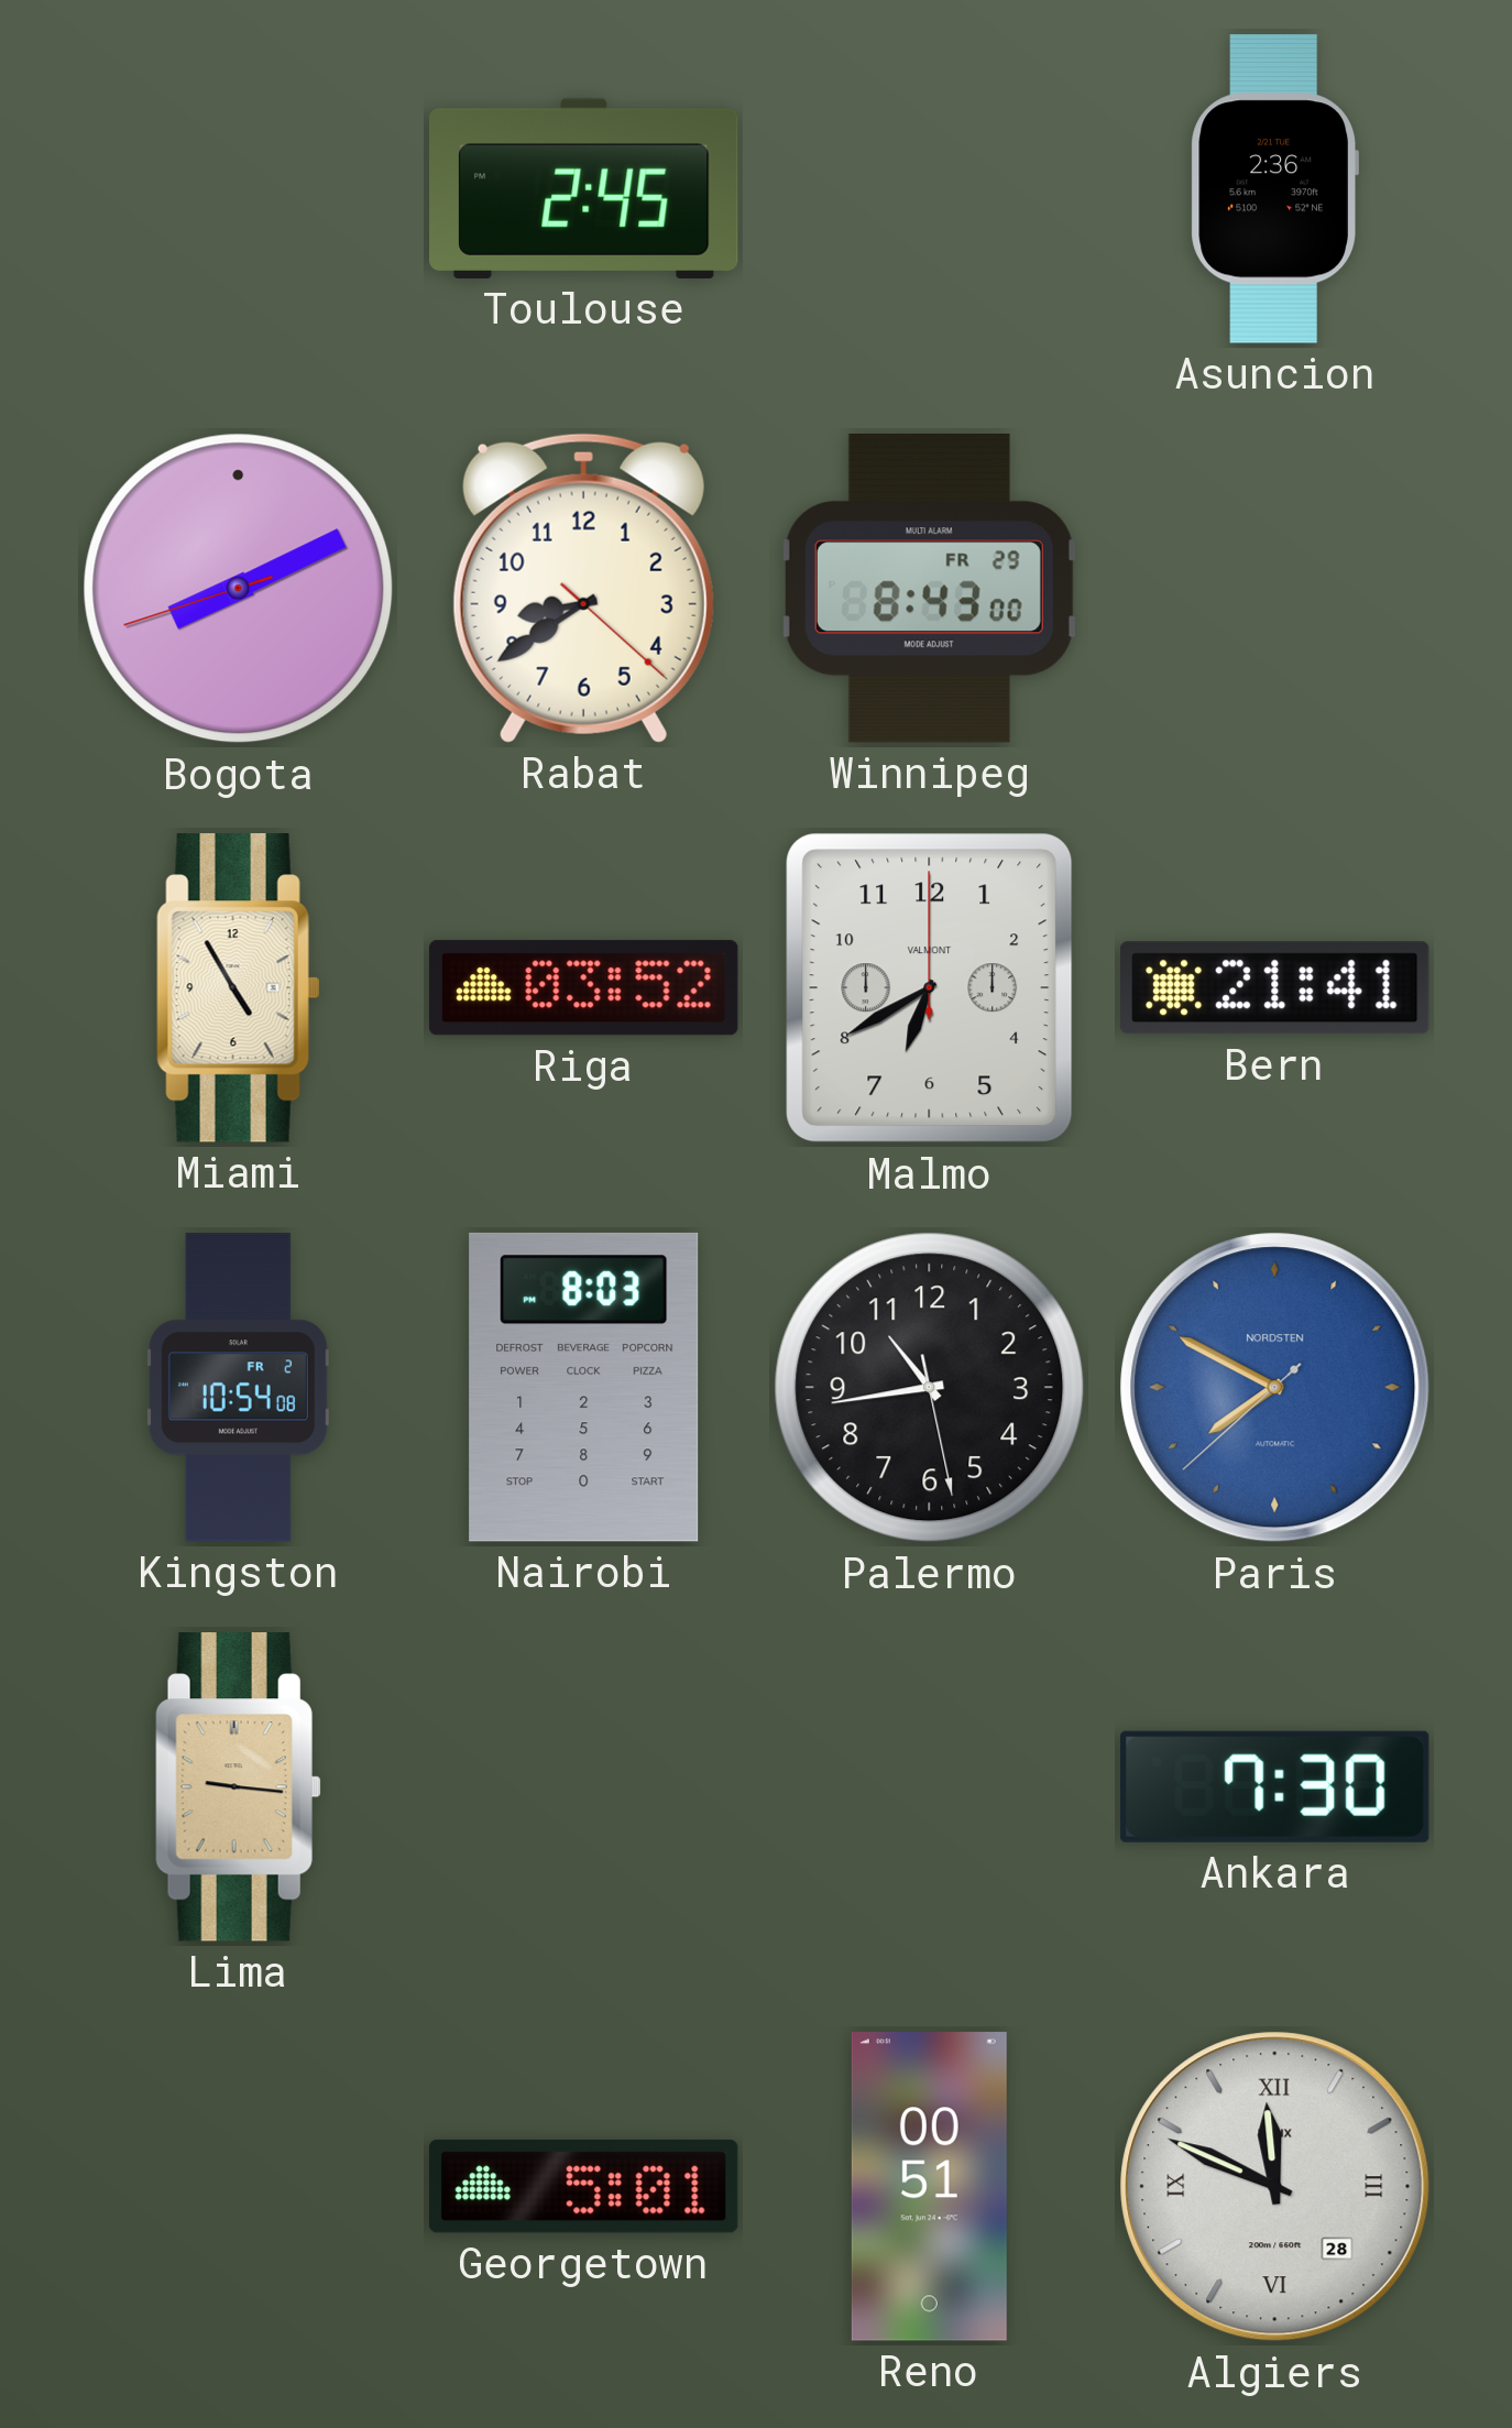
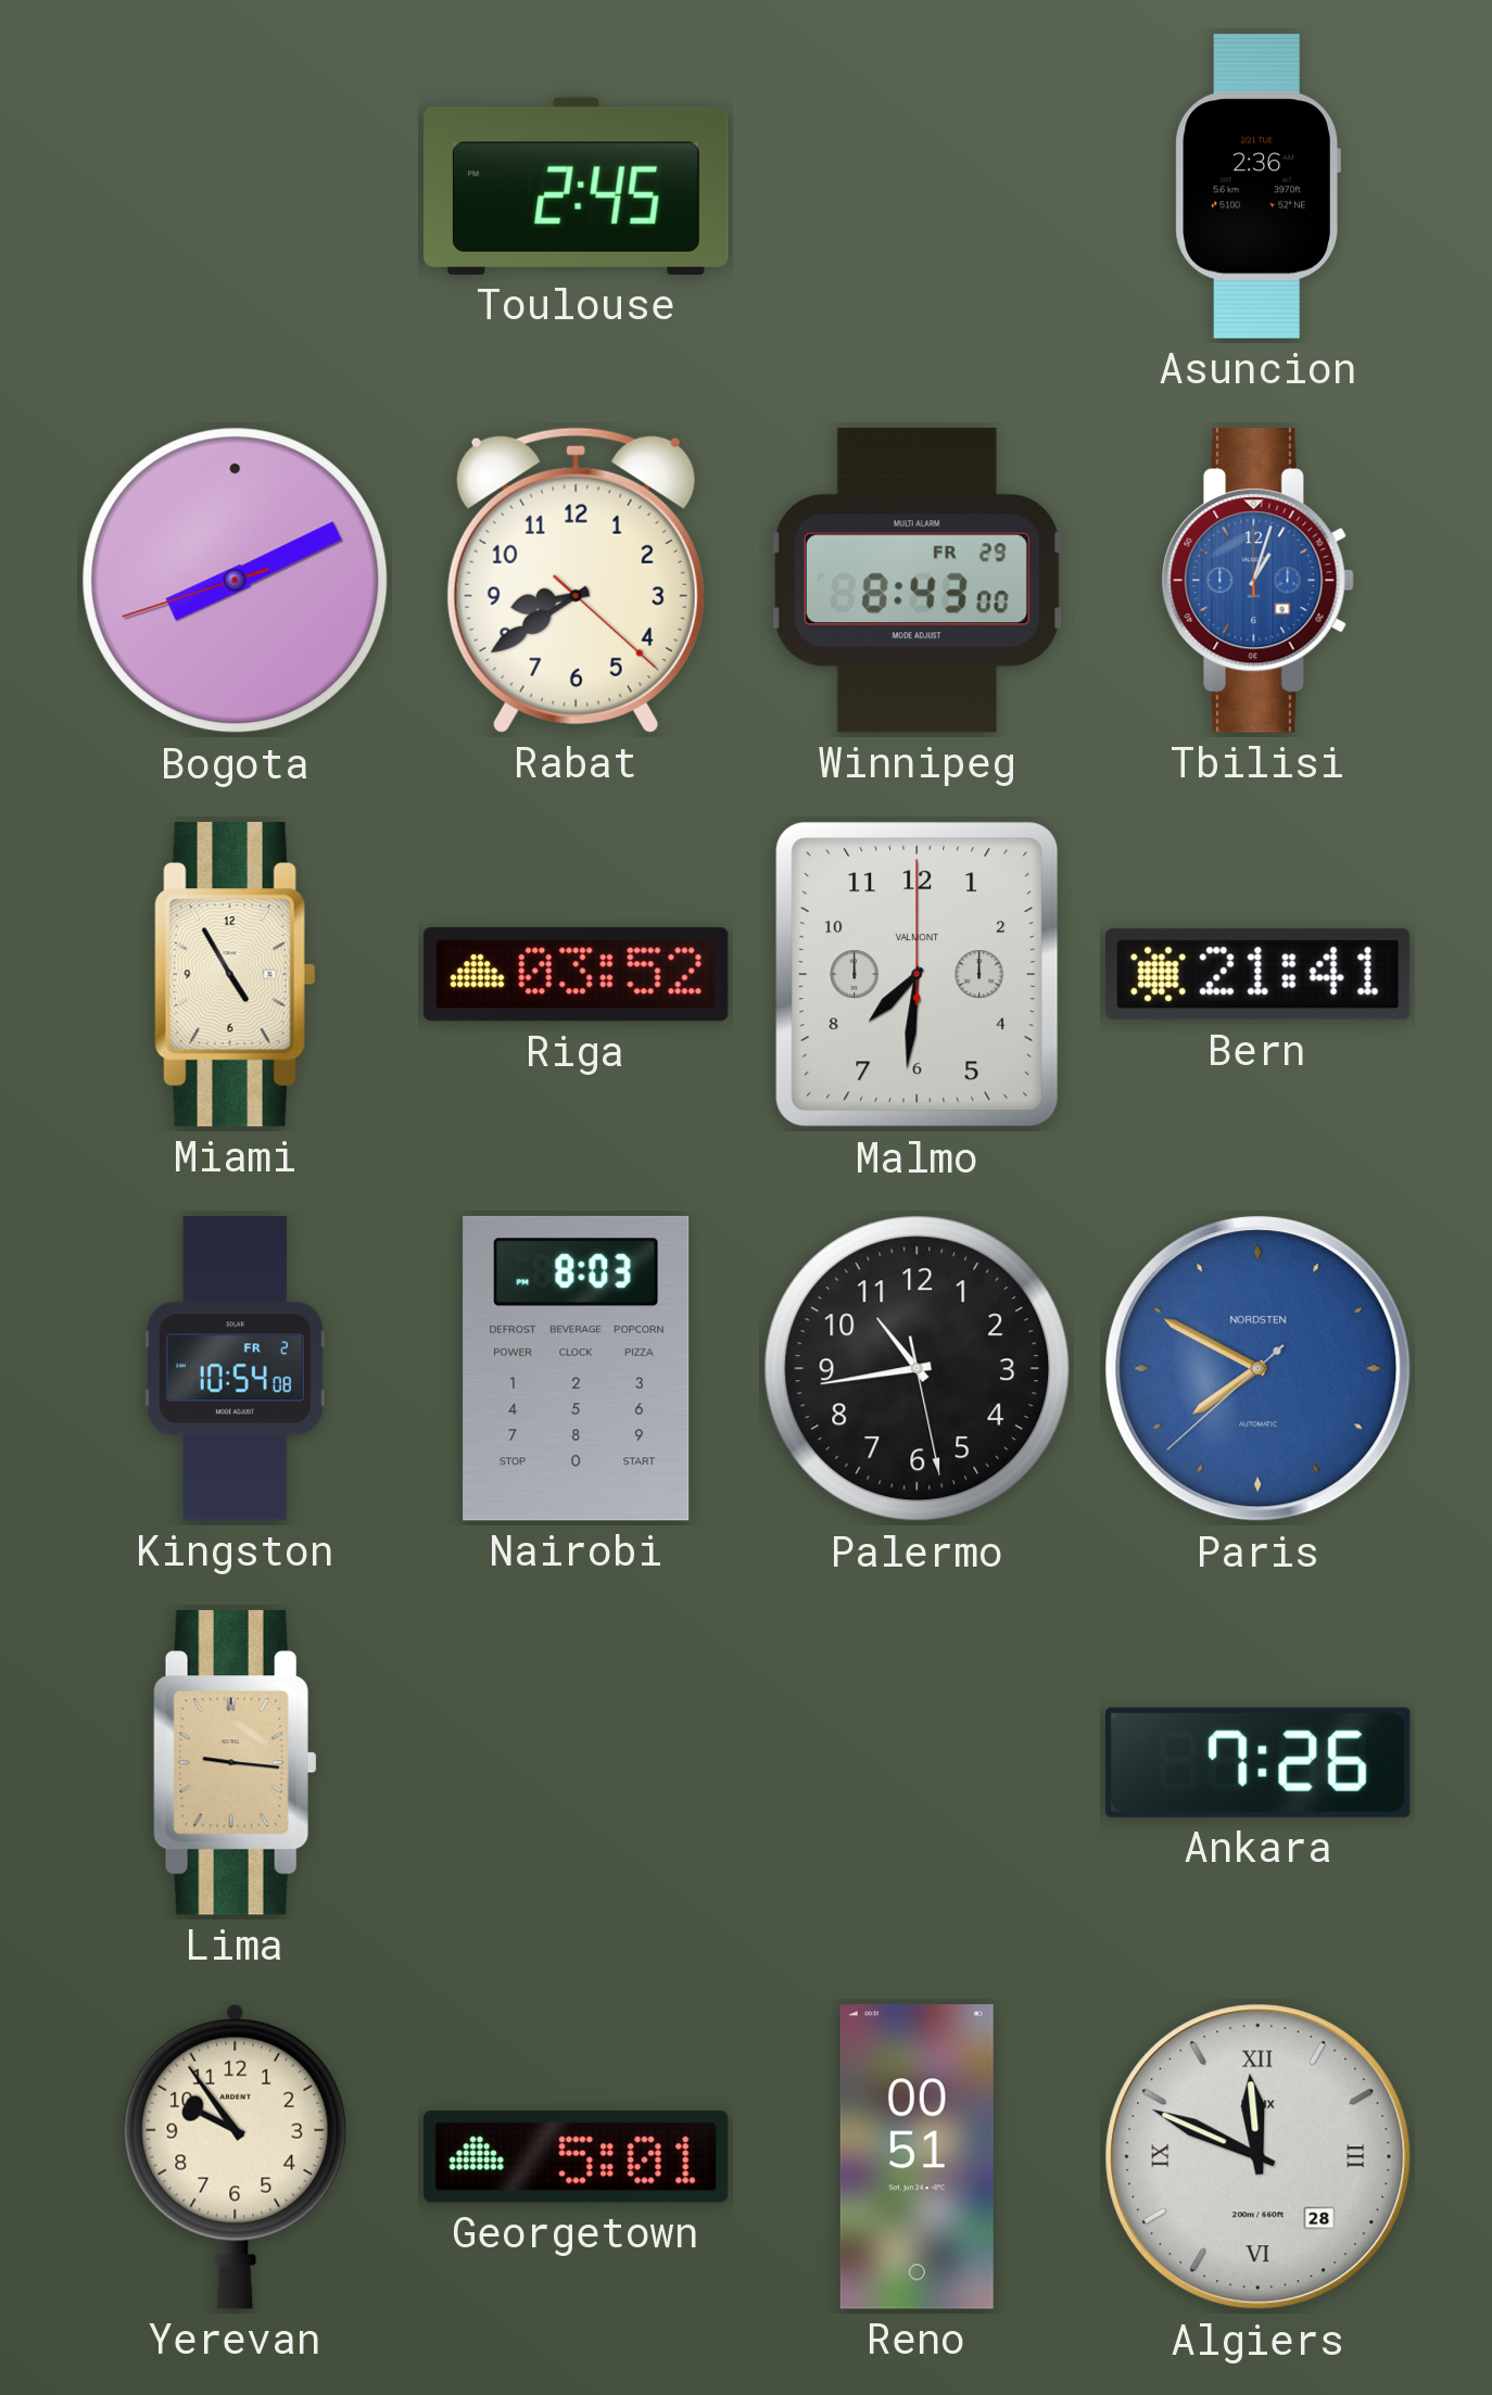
Tbilisi: none -> 1:03
Malmo: 6:40 -> 7:31
Ankara: 7:30 -> 7:26
Yerevan: none -> 9:54
